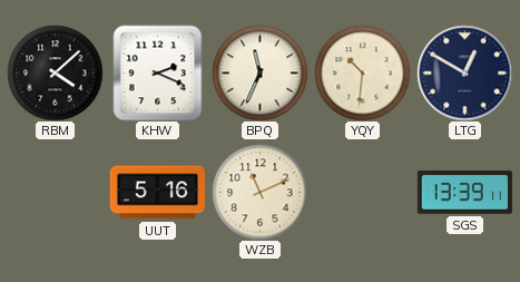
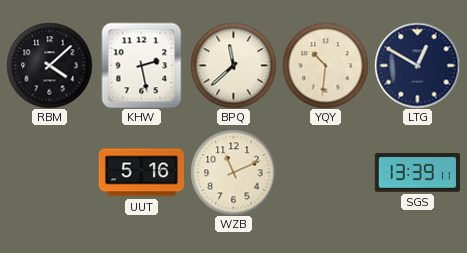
KHW: 2:19 -> 2:28
BPQ: 11:34 -> 11:38
